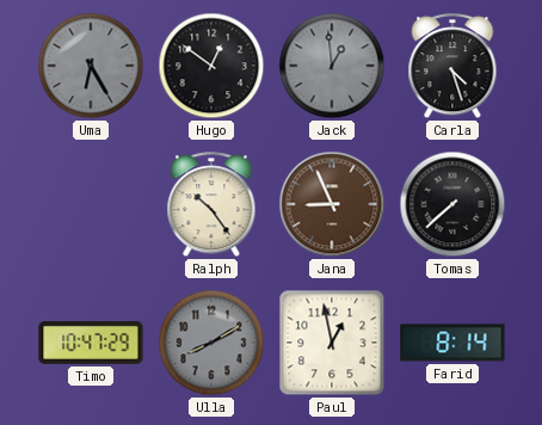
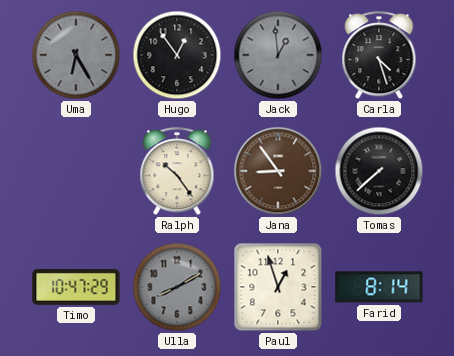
Hugo: 12:51 -> 12:54
Jana: 8:56 -> 8:54
Paul: 12:58 -> 12:57
